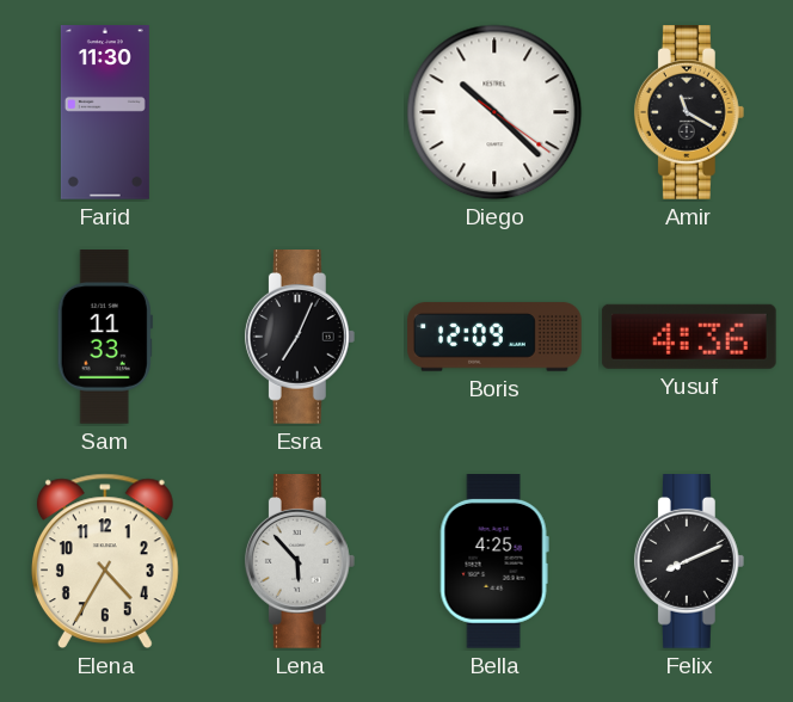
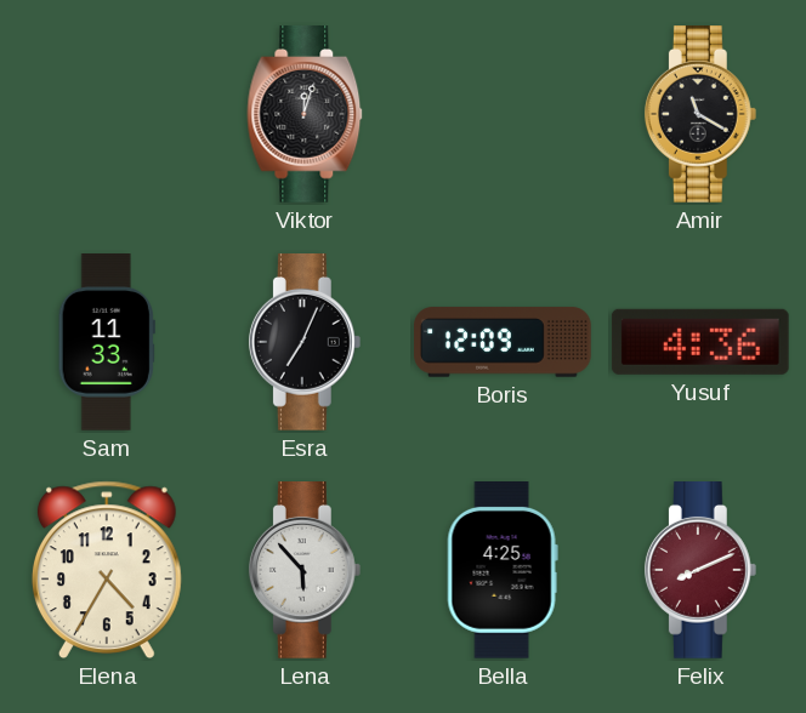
Farid: 11:30 -> none
Viktor: none -> 12:03
Diego: 10:22 -> none
Felix dial: black -> burgundy
